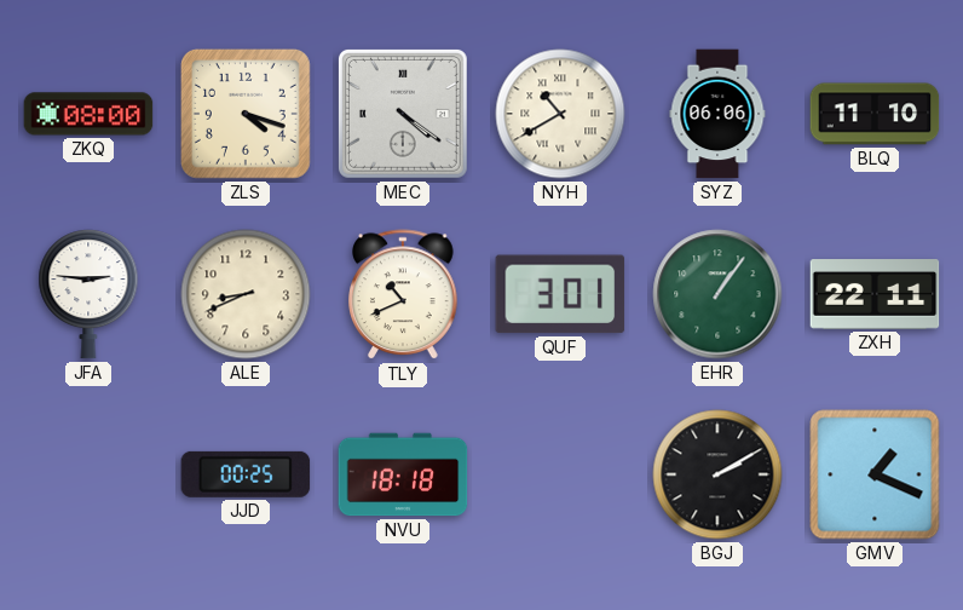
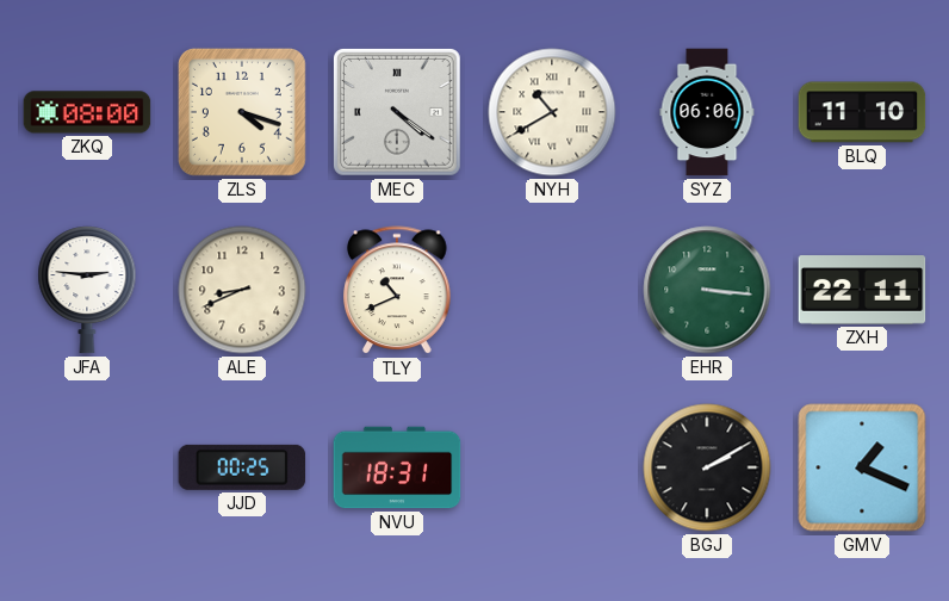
QUF: 3:01 -> none
EHR: 1:06 -> 3:16
NVU: 18:18 -> 18:31
